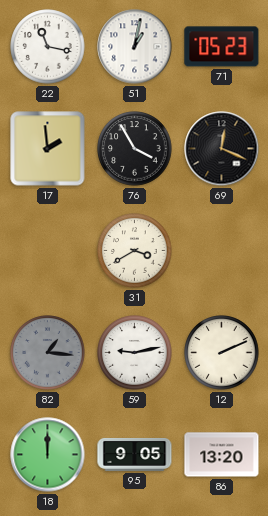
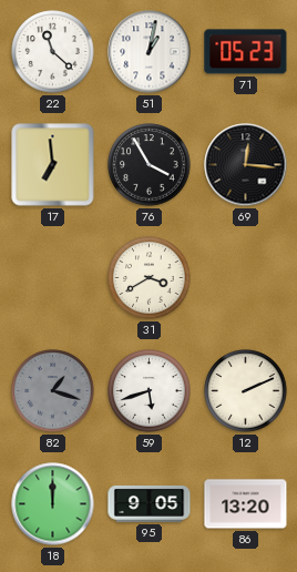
22: 11:17 -> 11:22
17: 1:59 -> 6:59
69: 12:19 -> 12:16
82: 1:16 -> 1:18
59: 9:13 -> 5:42
